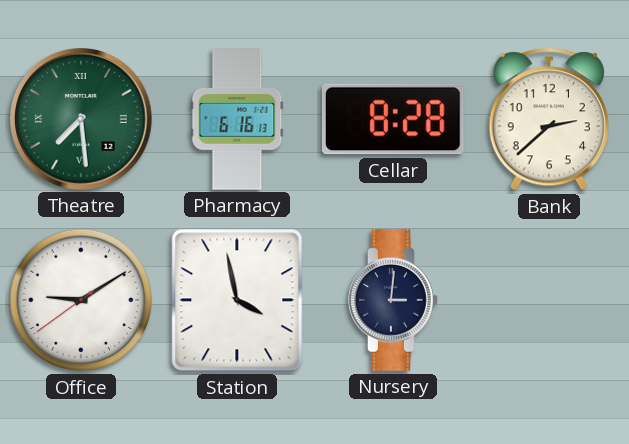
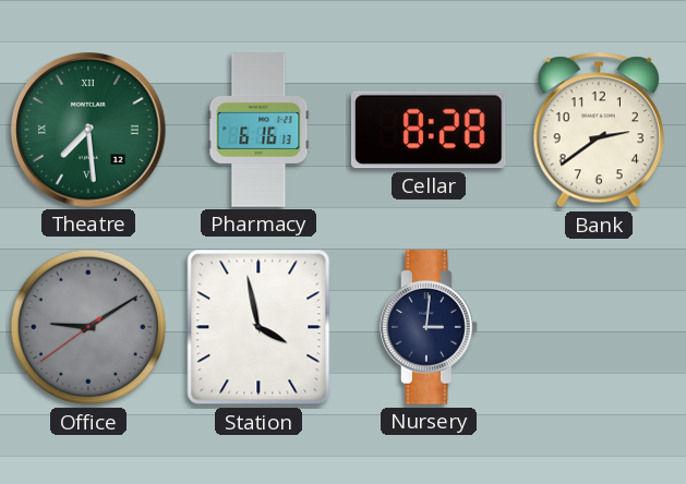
Bank: 2:38 -> 2:39
Office dial: white -> grey
